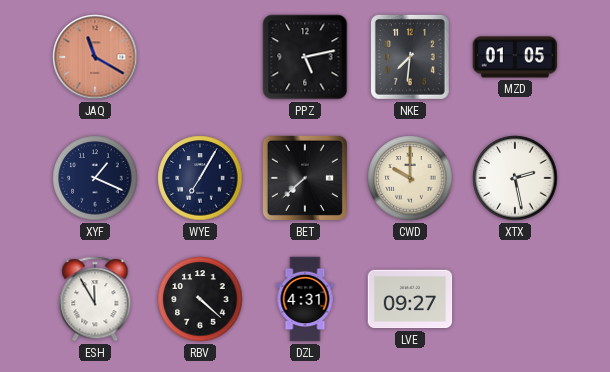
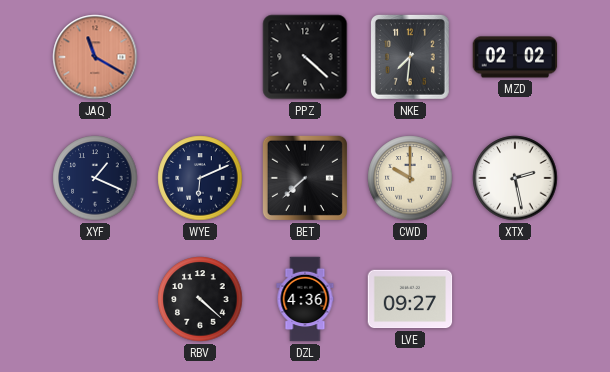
PPZ: 5:13 -> 4:22
MZD: 01:05 -> 02:02
WYE: 7:05 -> 6:11
ESH: 11:55 -> none
DZL: 4:31 -> 4:36
